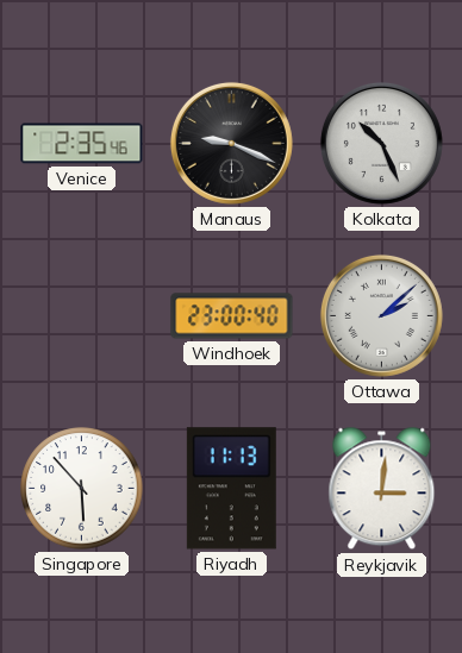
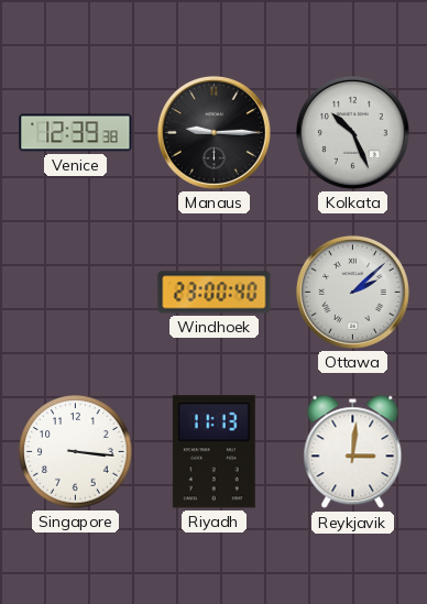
Venice: 2:35 -> 12:39
Manaus: 9:19 -> 9:15
Singapore: 5:53 -> 3:16
